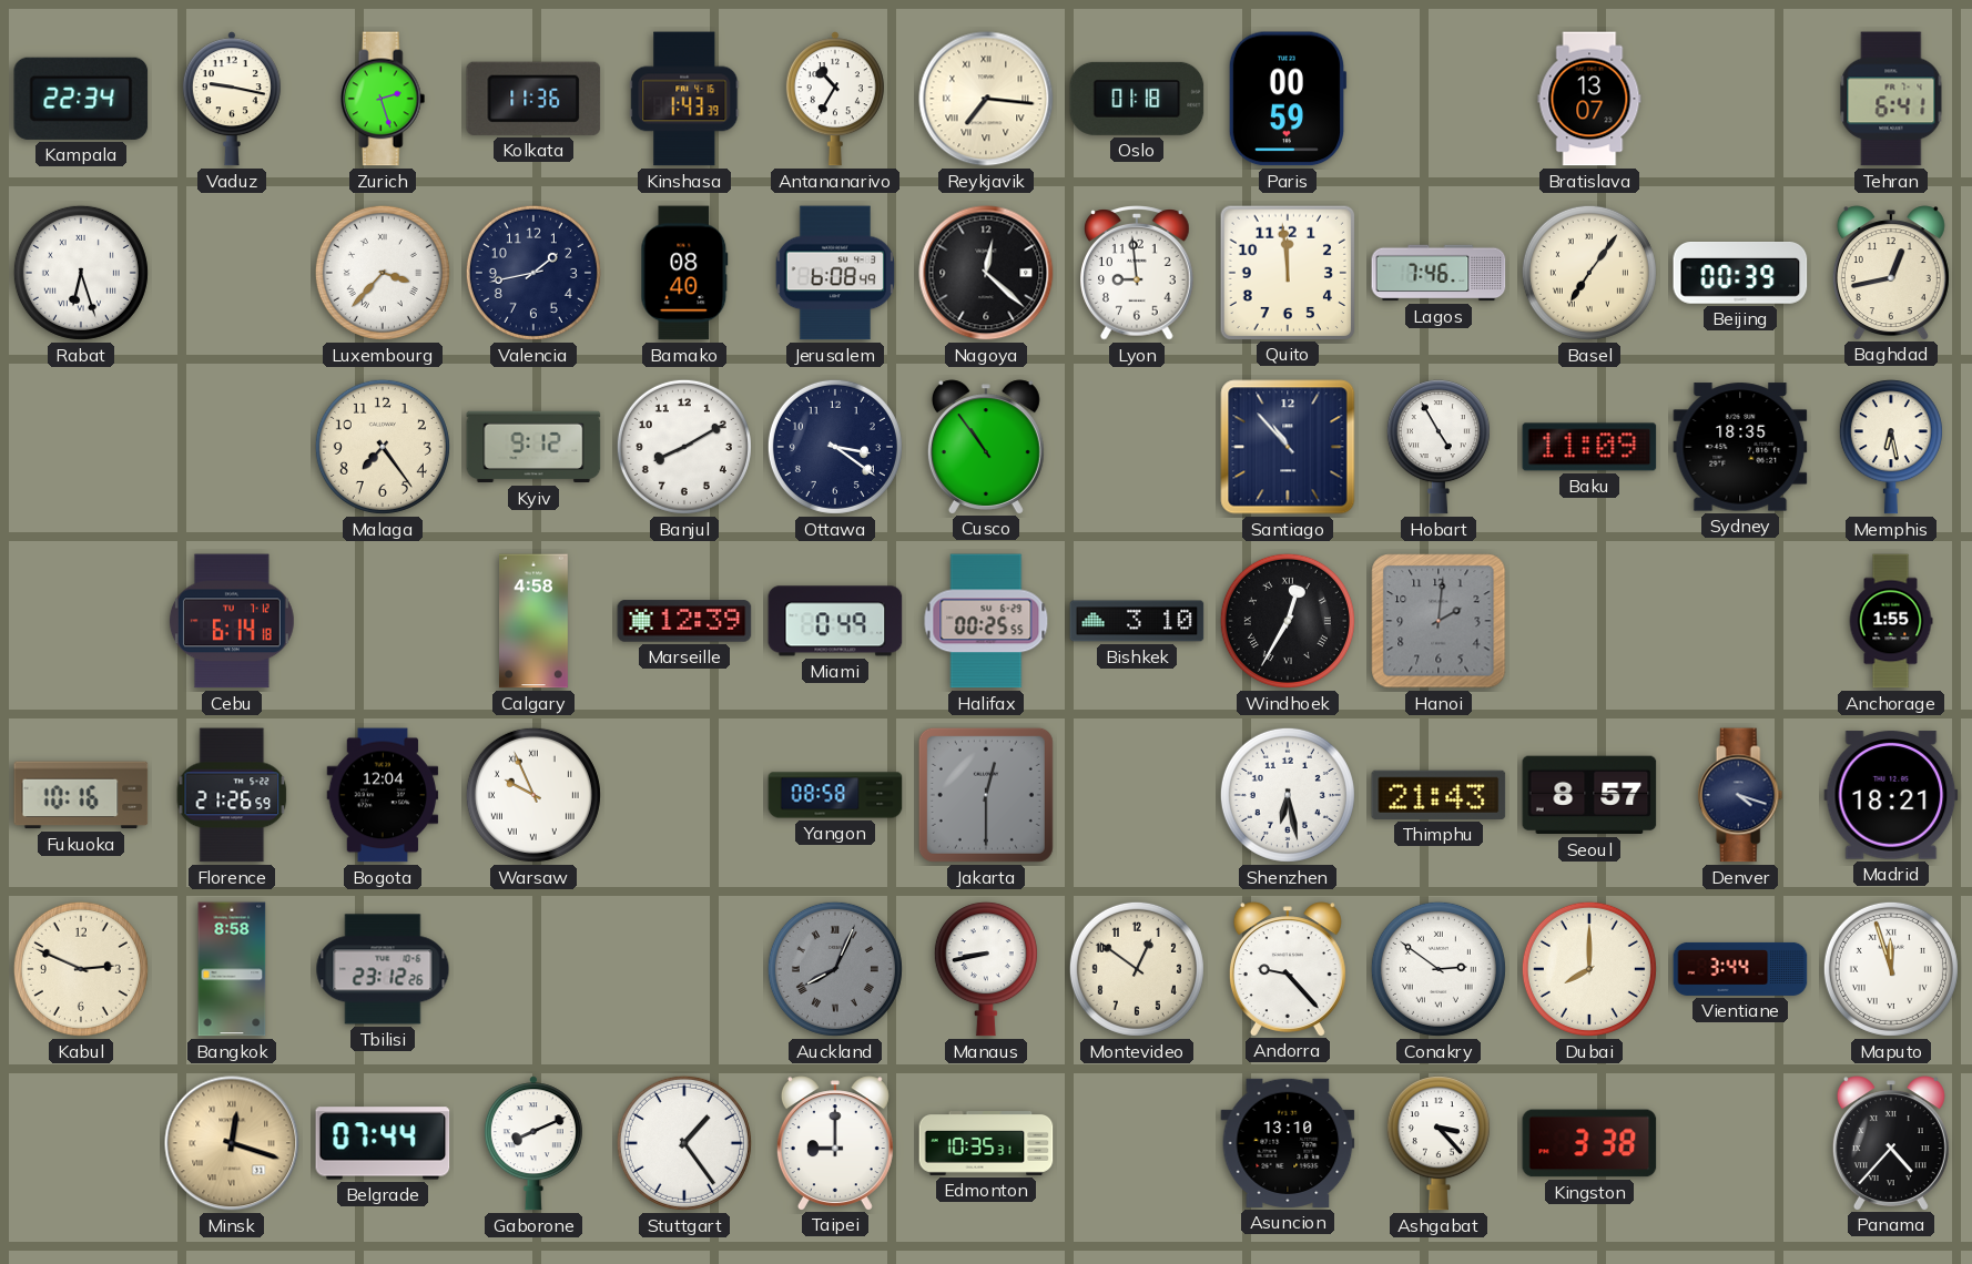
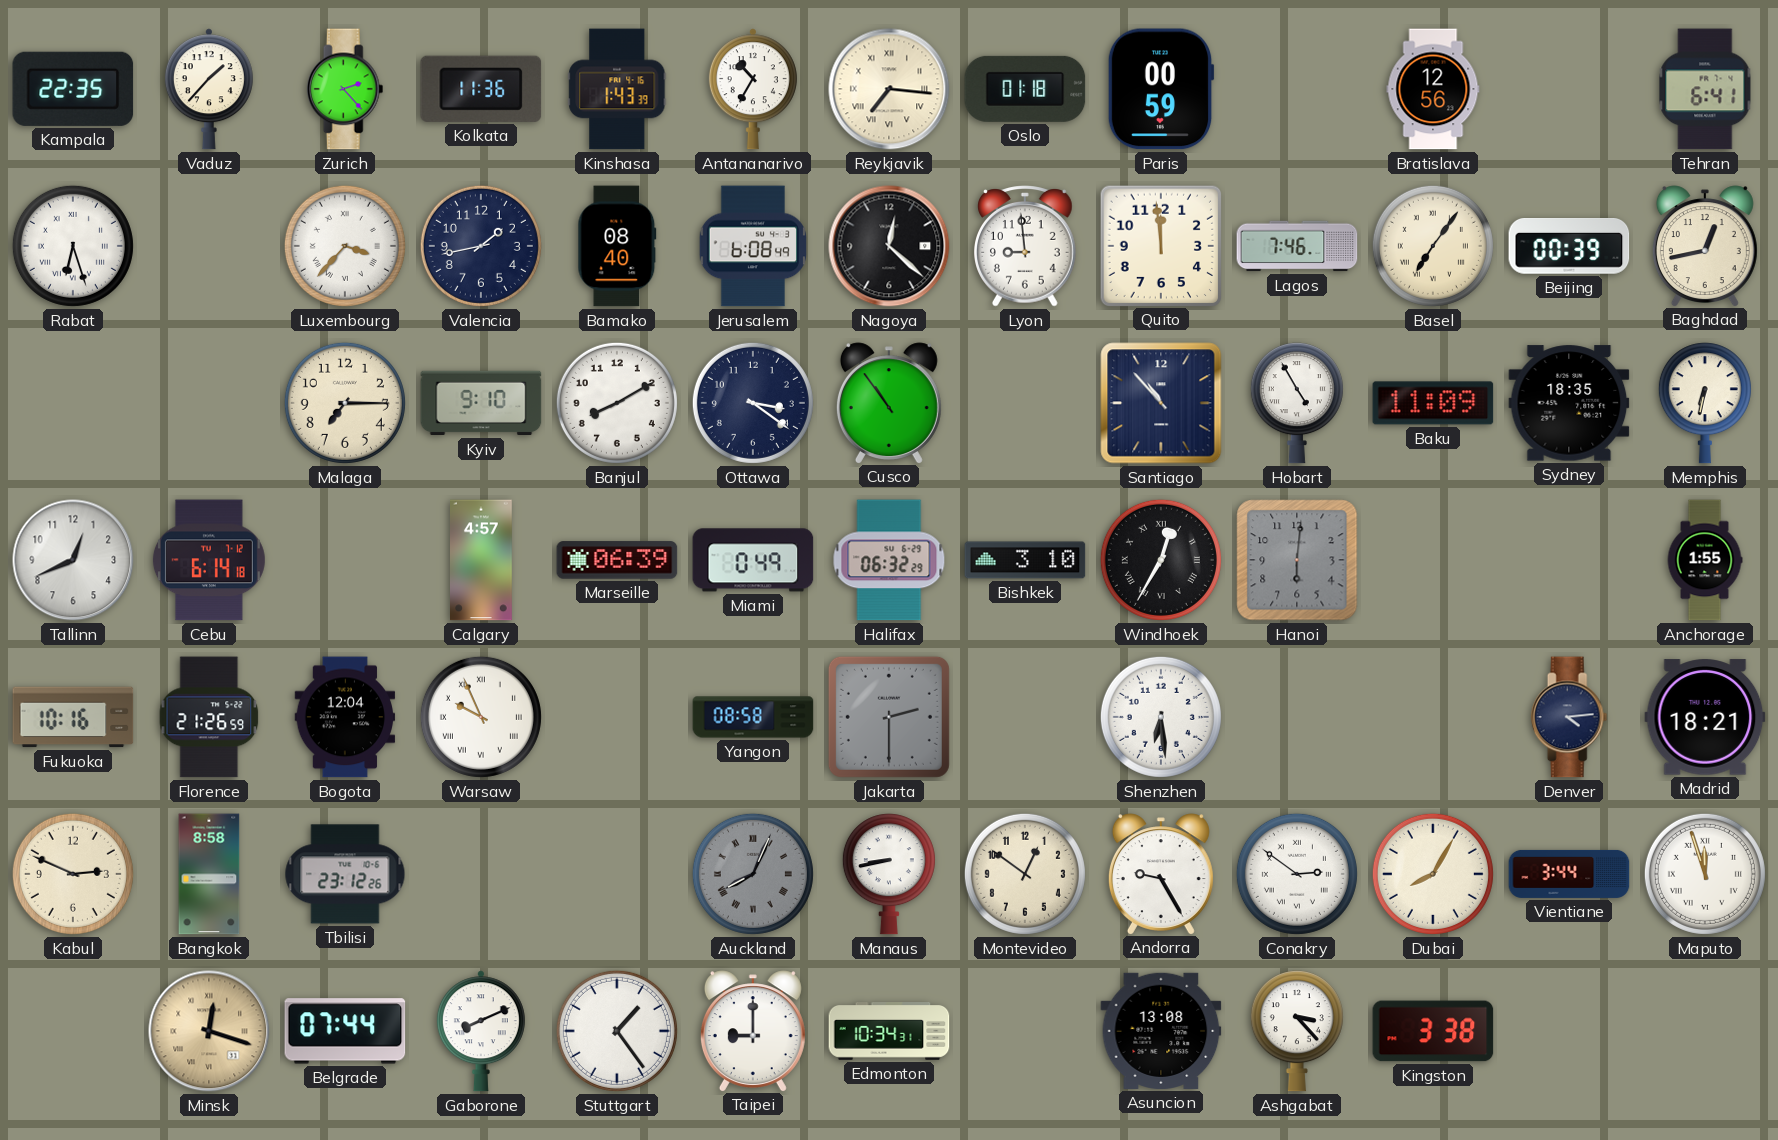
Kampala: 22:34 -> 22:35
Vaduz: 9:17 -> 1:37
Zurich: 2:27 -> 2:23
Bratislava: 13:07 -> 12:56
Malaga: 7:24 -> 7:15
Kyiv: 9:12 -> 9:10
Memphis: 6:28 -> 6:32
Tallinn: none -> 12:41
Calgary: 4:58 -> 4:57
Marseille: 12:39 -> 06:39
Halifax: 00:25 -> 06:32
Hanoi: 2:01 -> 6:01
Jakarta: 12:30 -> 2:30
Shenzhen: 6:28 -> 6:29
Thimphu: 21:43 -> none
Seoul: 8:57 -> none
Denver: 4:18 -> 4:14
Andorra: 9:23 -> 9:25
Dubai: 8:00 -> 8:05
Edmonton: 10:35 -> 10:34
Asuncion: 13:10 -> 13:08
Panama: 4:37 -> none
